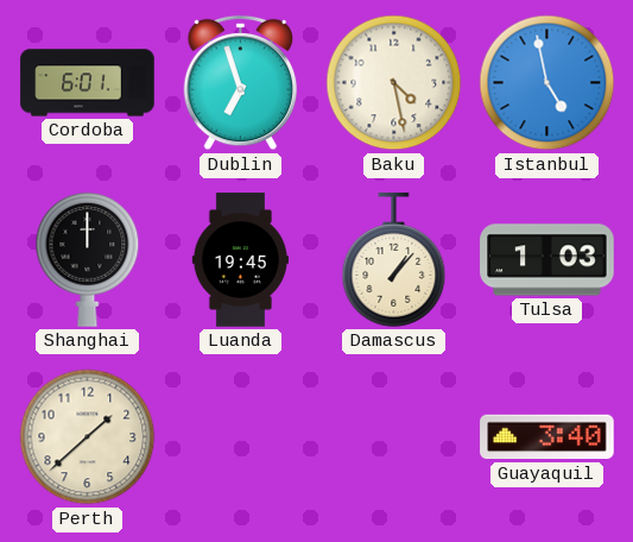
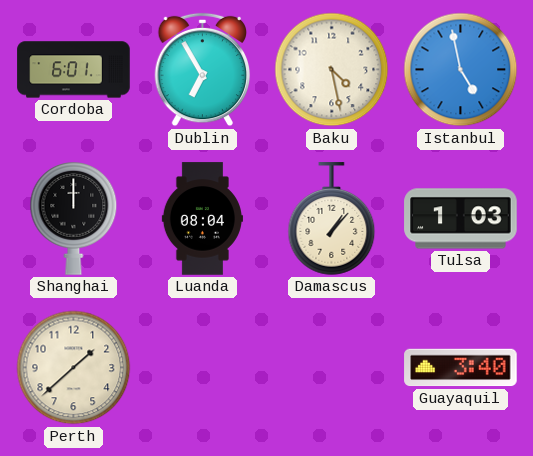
Dublin: 6:57 -> 6:55
Luanda: 19:45 -> 08:04
